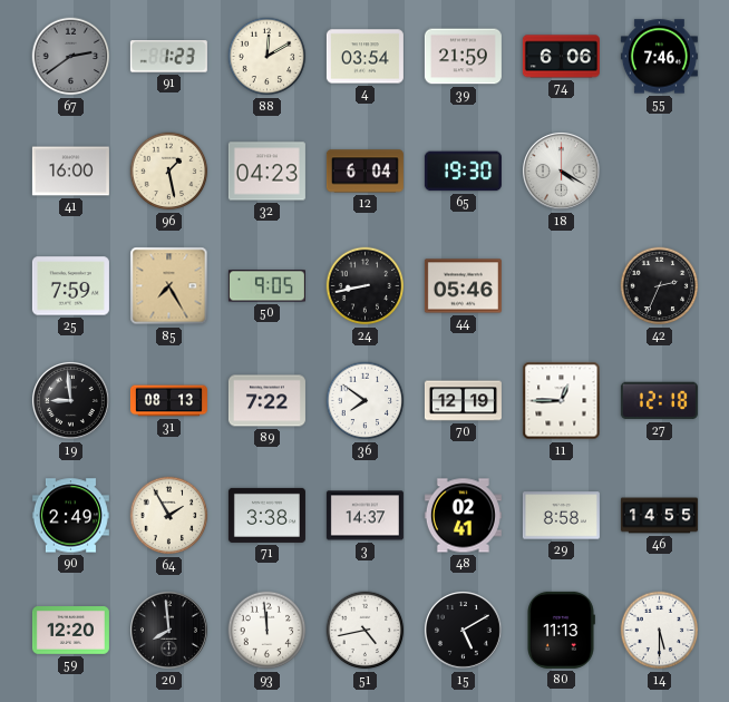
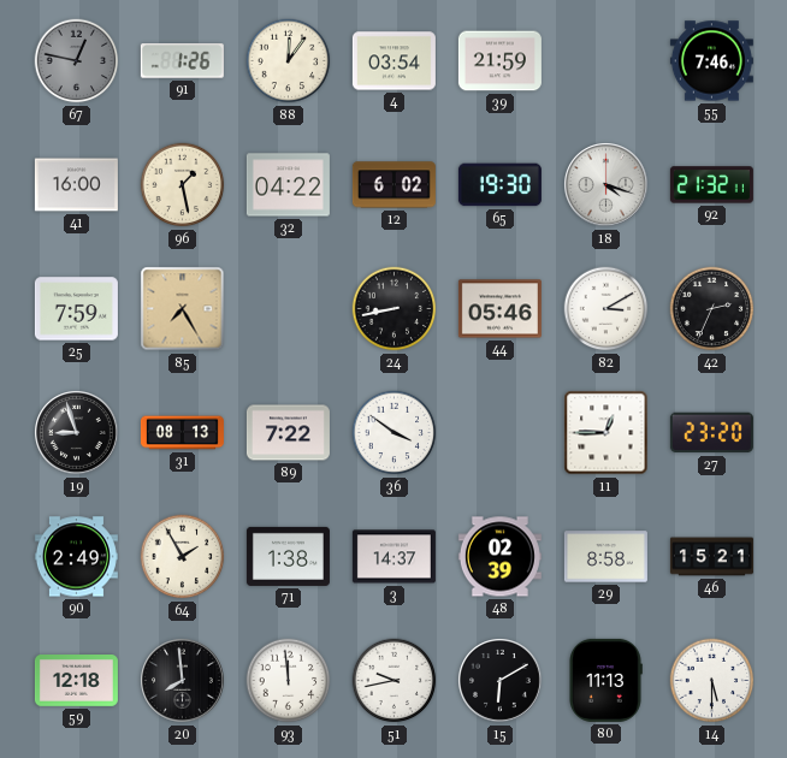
67: 2:39 -> 12:47
91: 1:23 -> 1:26
88: 12:10 -> 12:06
74: 6:06 -> none
32: 04:23 -> 04:22
12: 6:04 -> 6:02
18: 4:20 -> 4:18
92: none -> 21:32
50: 9:05 -> none
82: none -> 3:10
19: 8:59 -> 8:57
36: 7:51 -> 3:51
70: 12:19 -> none
27: 12:18 -> 23:20
71: 3:38 -> 1:38
48: 02:41 -> 02:39
46: 14:55 -> 15:21
59: 12:20 -> 12:18
51: 4:43 -> 9:43
15: 5:10 -> 6:10
